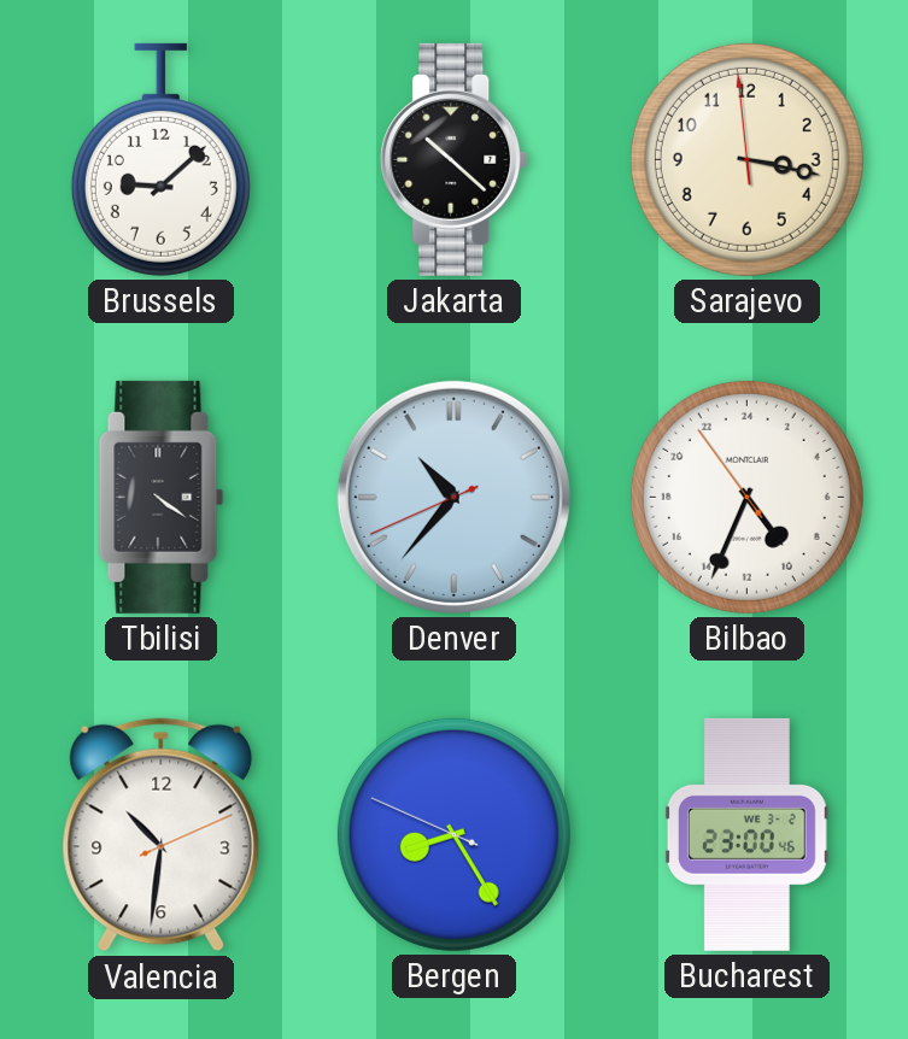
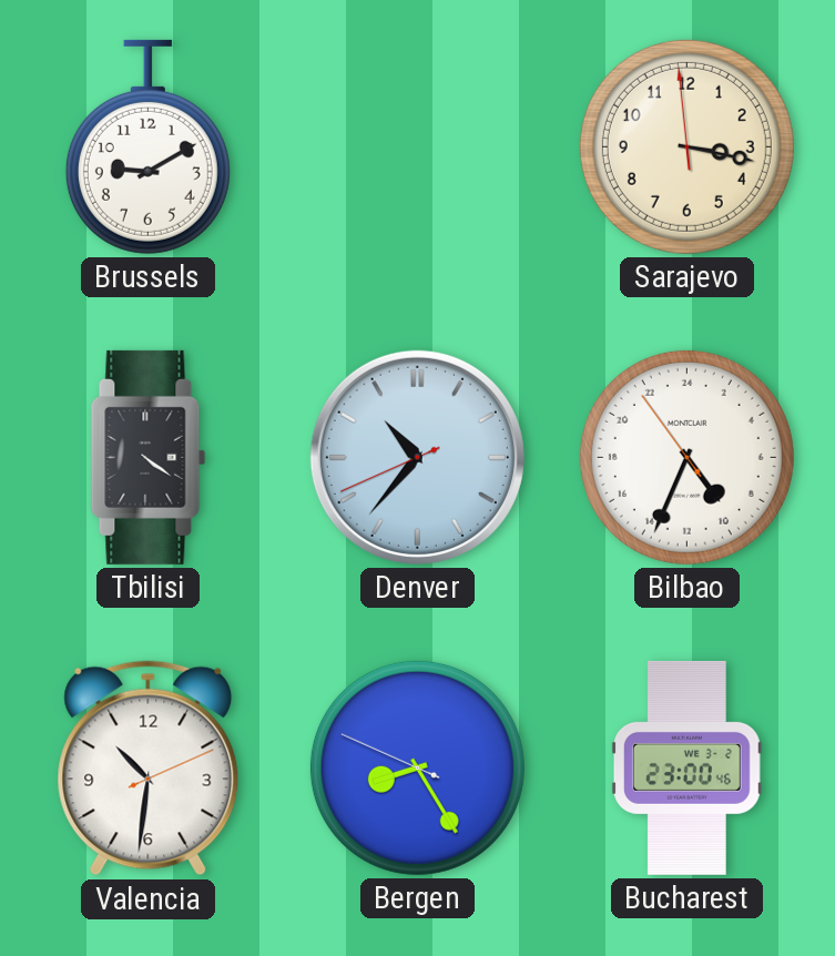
Brussels: 9:08 -> 9:10
Jakarta: 10:22 -> none
